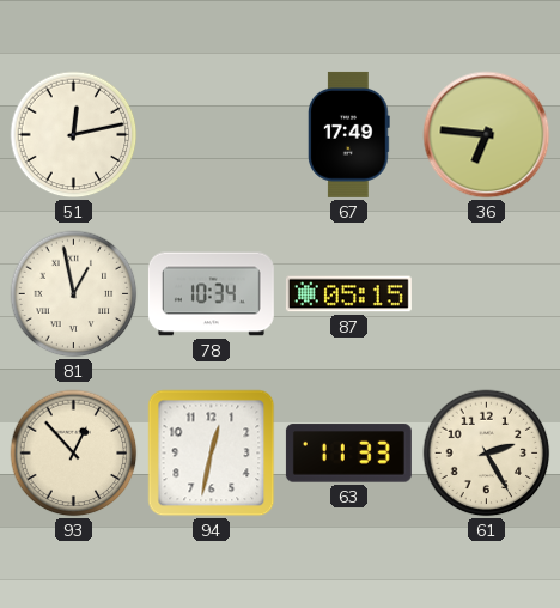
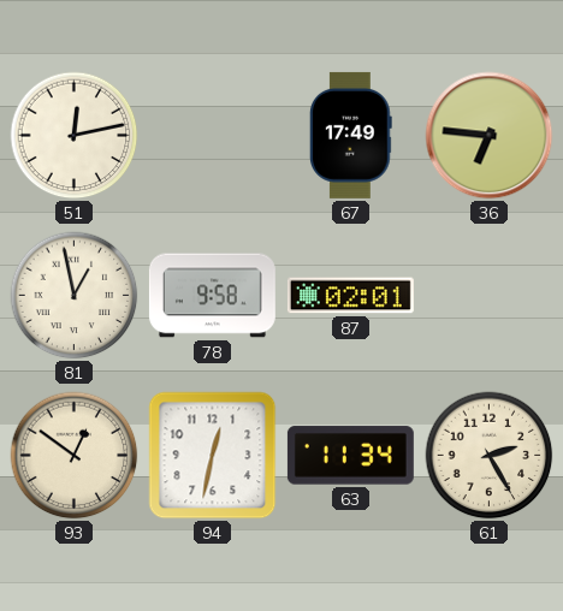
78: 10:34 -> 9:58
87: 05:15 -> 02:01
93: 12:53 -> 12:51
63: 11:33 -> 11:34
